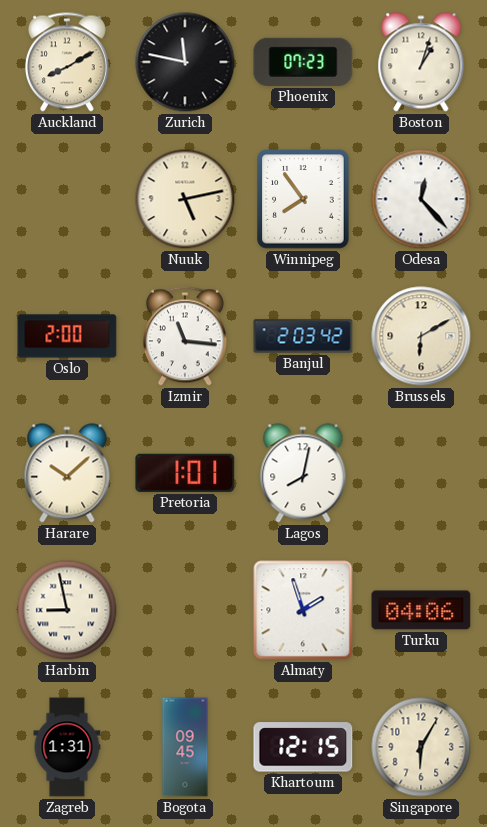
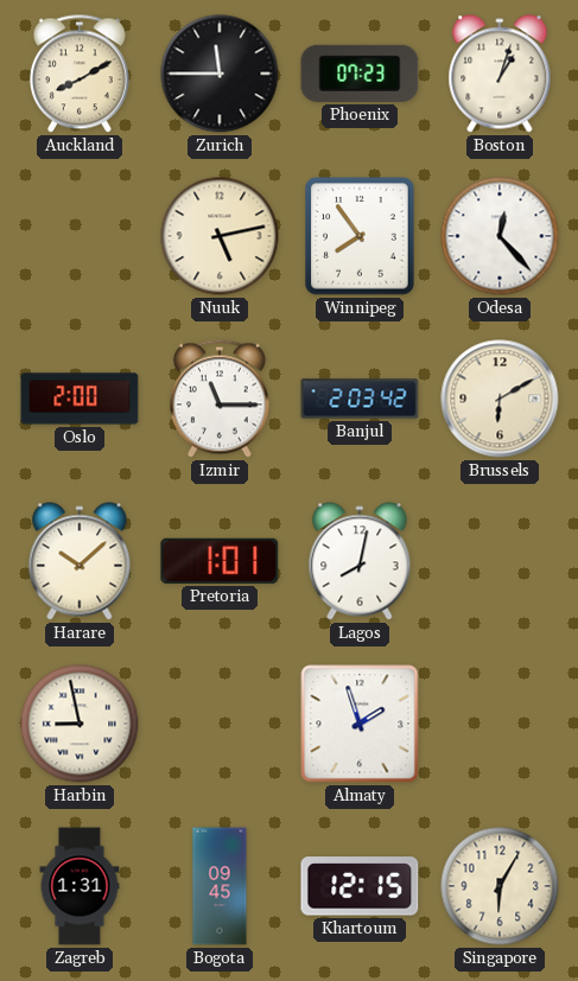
Zurich: 11:47 -> 11:45
Izmir: 11:16 -> 11:15
Turku: 04:06 -> none
